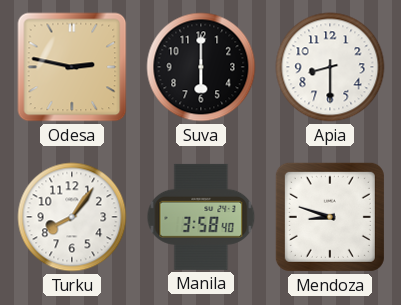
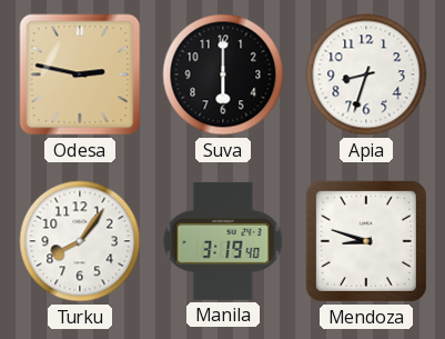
Apia: 8:30 -> 8:33
Manila: 3:58 -> 3:19
